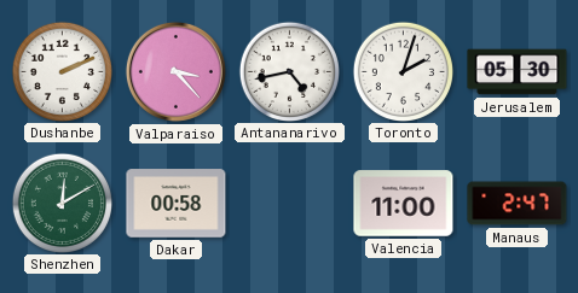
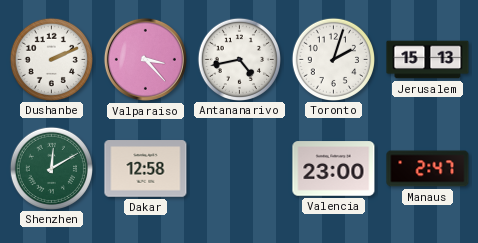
Jerusalem: 05:30 -> 15:13
Dakar: 00:58 -> 12:58
Valencia: 11:00 -> 23:00
